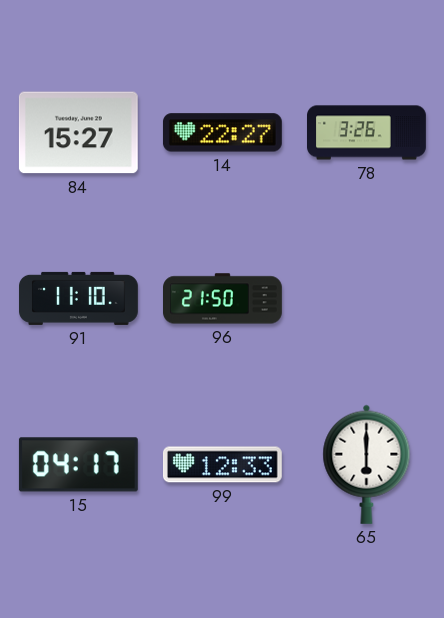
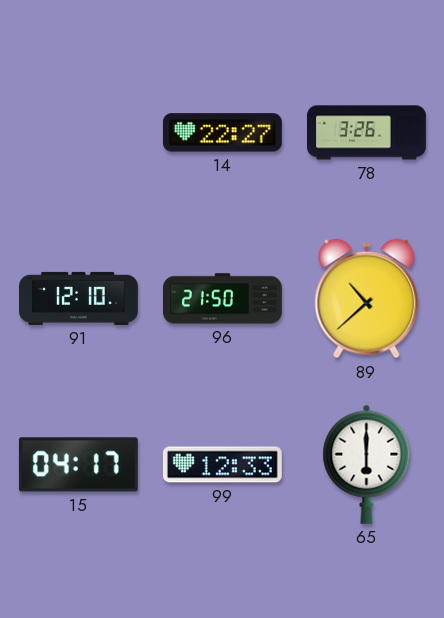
84: 15:27 -> none
91: 11:10 -> 12:10
89: none -> 10:38
